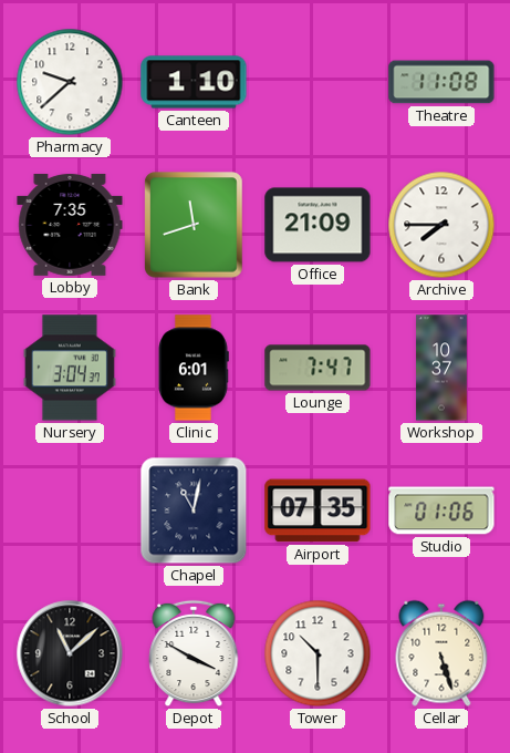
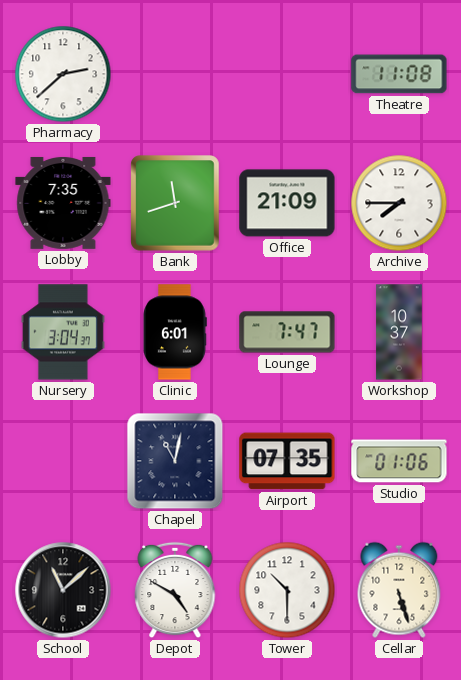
Pharmacy: 9:38 -> 2:38
Canteen: 1:10 -> none
Depot: 3:50 -> 4:50
